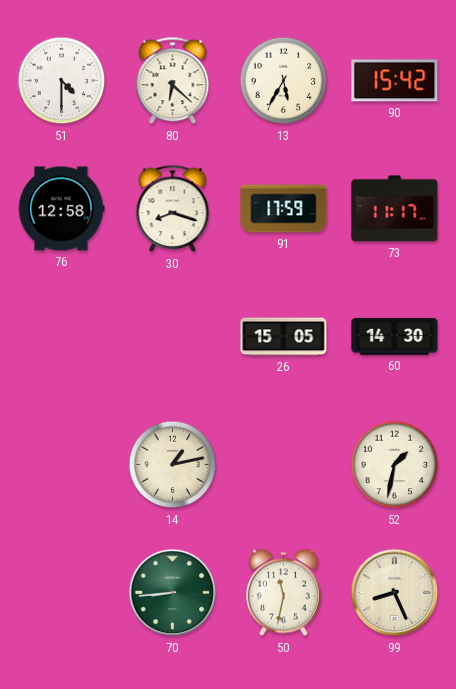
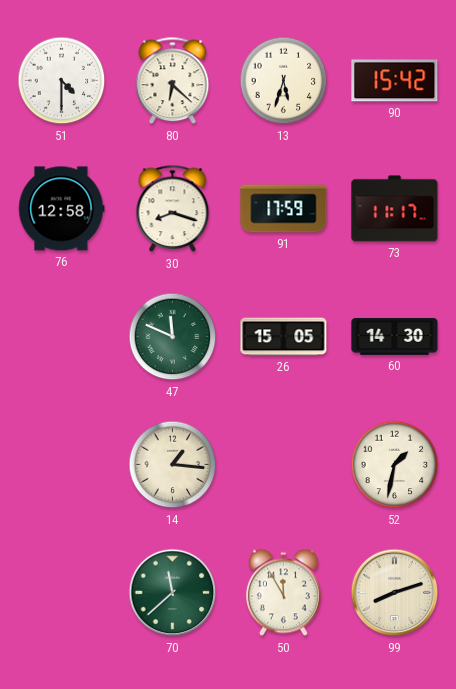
13: 5:35 -> 5:33
47: none -> 11:49
14: 1:13 -> 1:16
70: 8:44 -> 11:38
50: 11:32 -> 11:55
99: 8:26 -> 8:12
